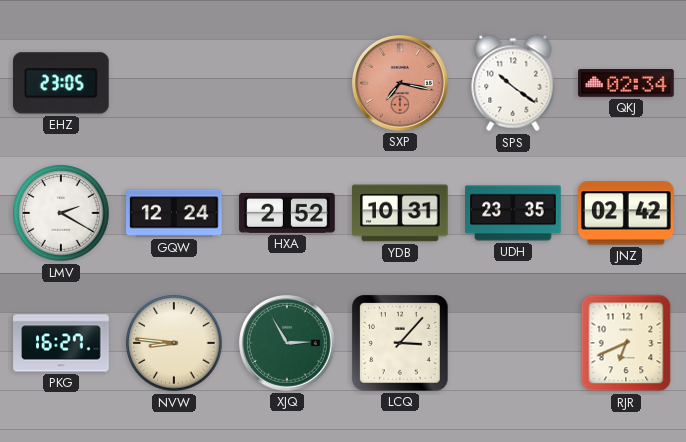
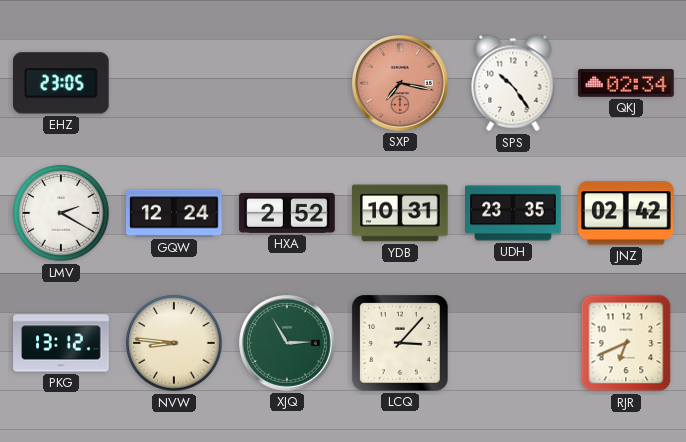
SPS: 10:21 -> 10:24
PKG: 16:27 -> 13:12
